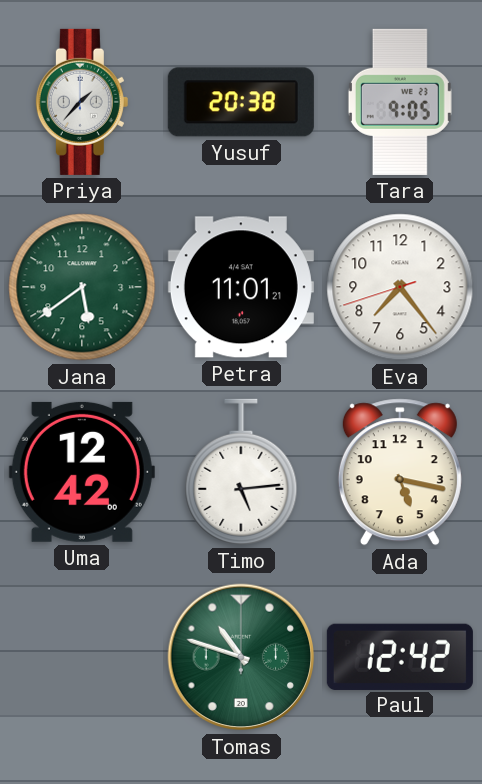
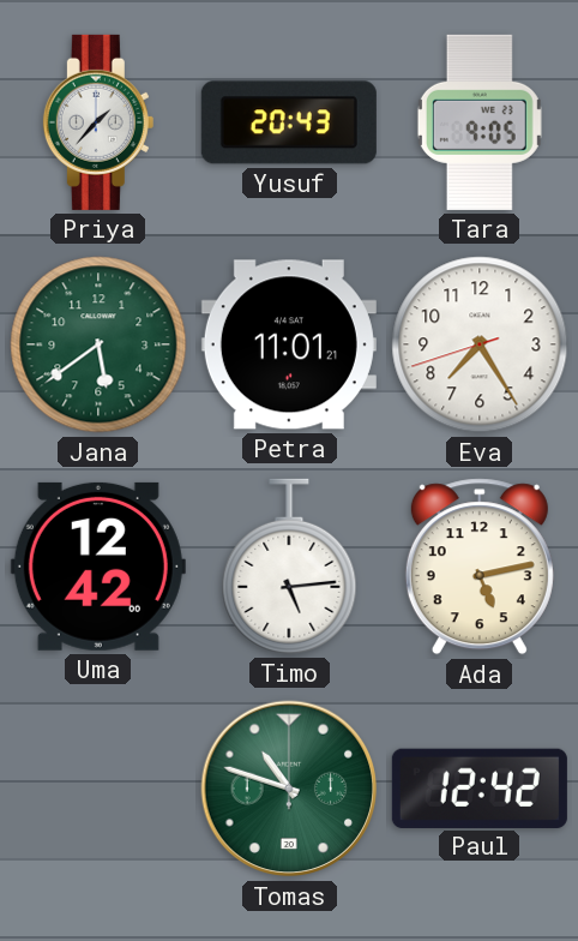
Yusuf: 20:38 -> 20:43
Eva: 7:23 -> 7:24
Ada: 5:17 -> 5:13
